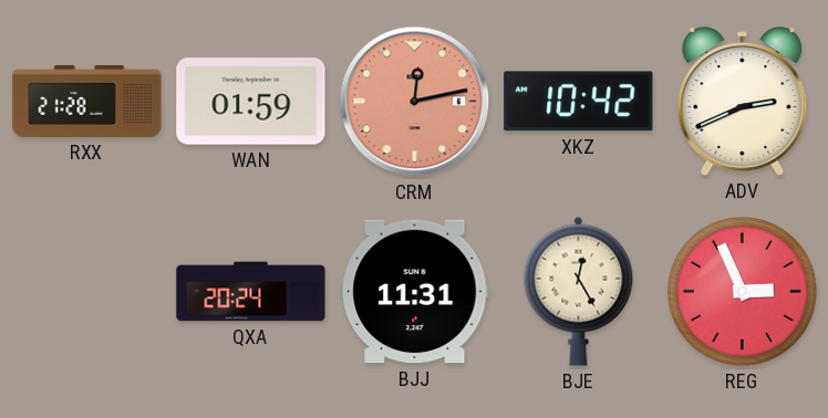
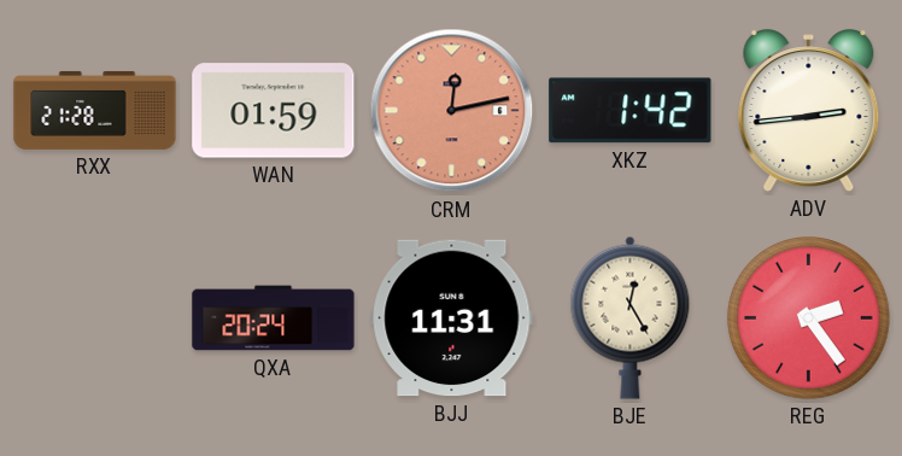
XKZ: 10:42 -> 1:42
ADV: 2:41 -> 2:44
REG: 2:56 -> 2:24
